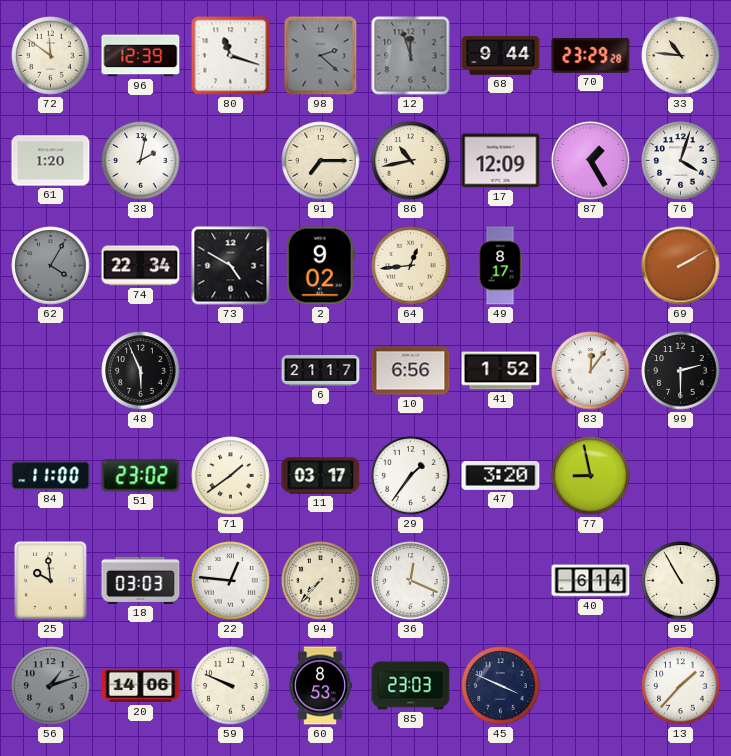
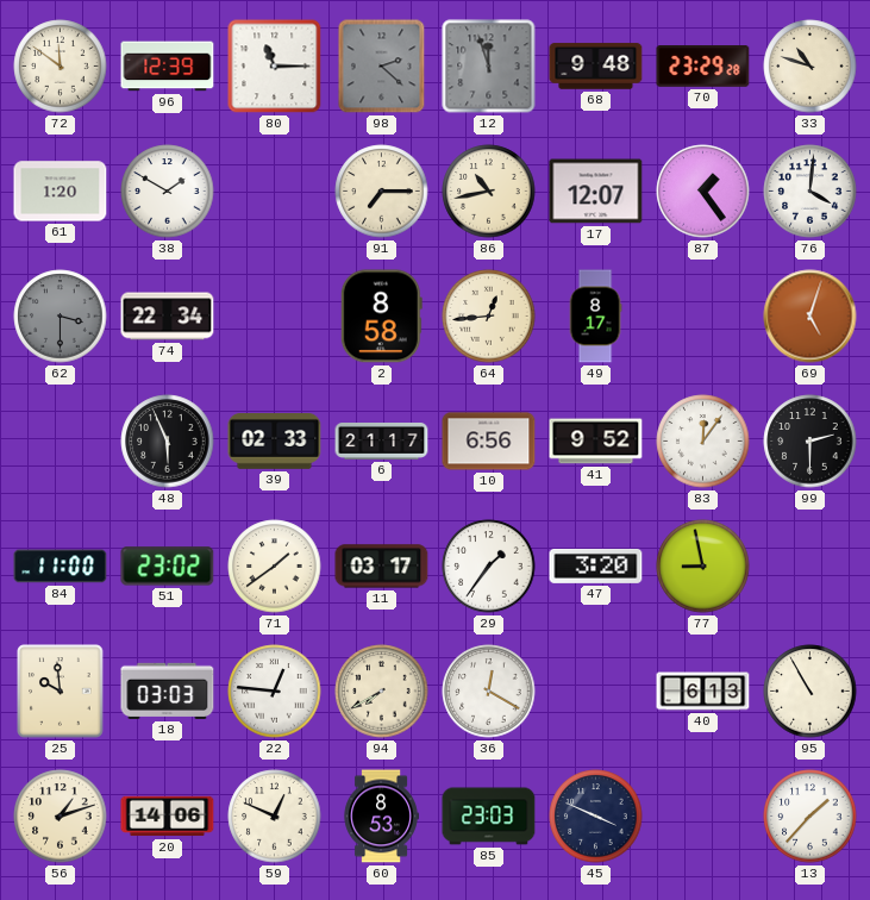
80: 11:18 -> 11:15
68: 9:44 -> 9:48
33: 10:46 -> 10:48
38: 2:02 -> 1:50
17: 12:09 -> 12:07
87: 1:25 -> 1:24
76: 4:03 -> 4:01
62: 4:05 -> 3:30
73: 4:50 -> none
2: 9:02 -> 8:58
69: 2:10 -> 5:03
39: none -> 02:33
41: 1:52 -> 9:52
94: 7:37 -> 7:40
36: 12:19 -> 12:20
40: 6:14 -> 6:13
56 dial: grey -> cream
59: 9:49 -> 12:49
